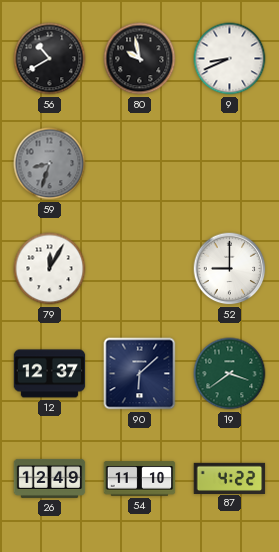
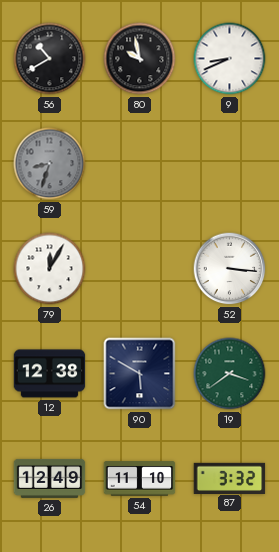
52: 9:00 -> 3:16
12: 12:37 -> 12:38
90: 6:08 -> 5:50
87: 4:22 -> 3:32
